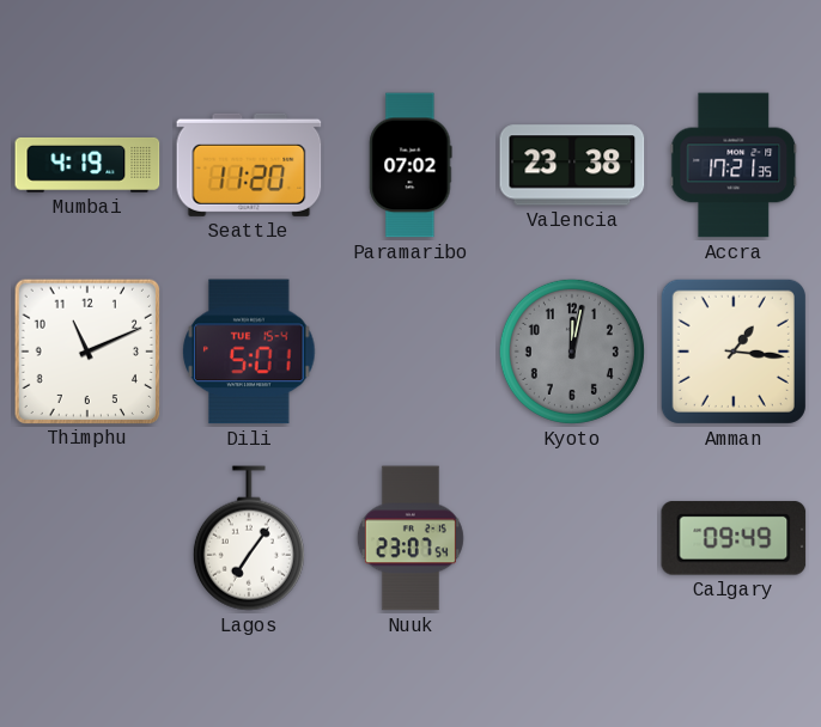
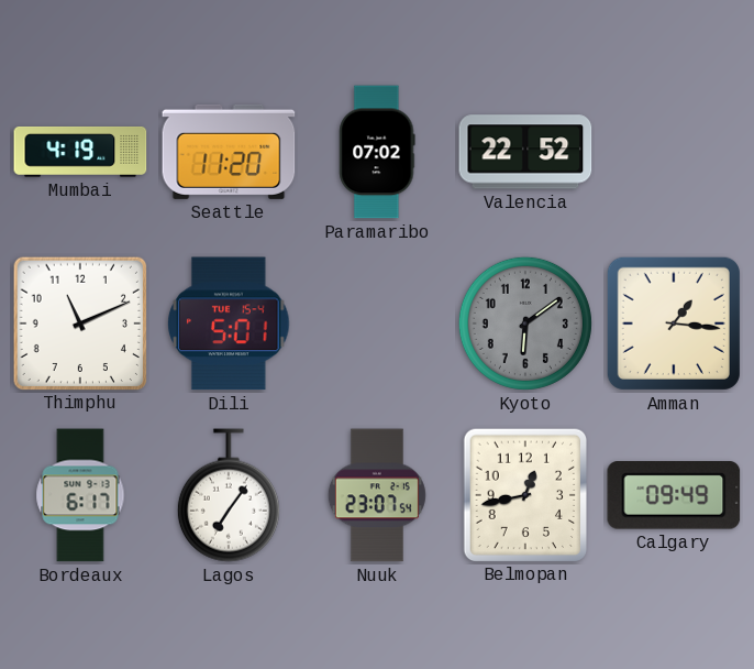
Valencia: 23:38 -> 22:52
Accra: 17:21 -> none
Kyoto: 12:02 -> 6:09
Bordeaux: none -> 6:17
Belmopan: none -> 12:43
